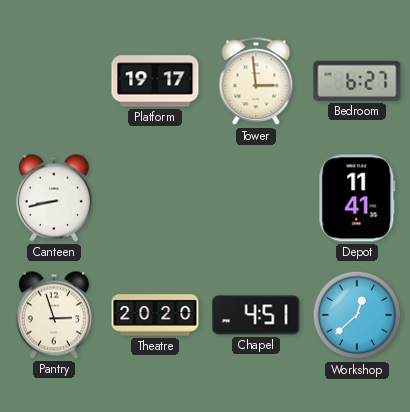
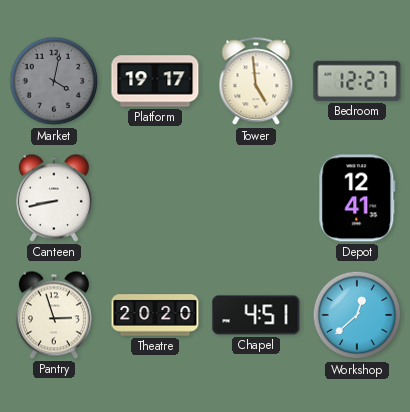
Market: none -> 4:02
Tower: 2:59 -> 4:59
Bedroom: 6:27 -> 12:27
Depot: 11:41 -> 12:41
